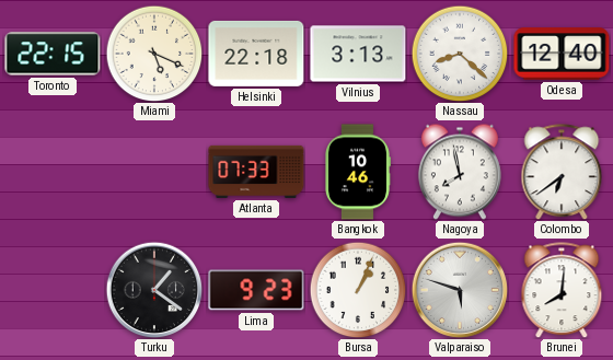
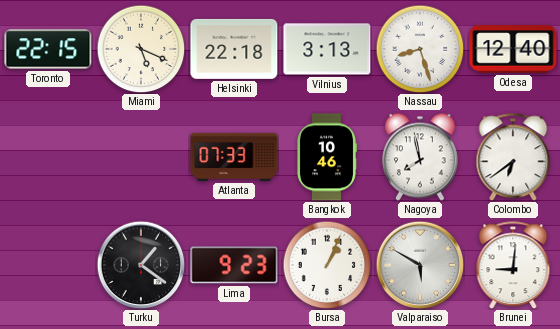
Nassau: 8:22 -> 8:27
Valparaiso: 5:48 -> 5:50
Brunei: 8:01 -> 9:01
